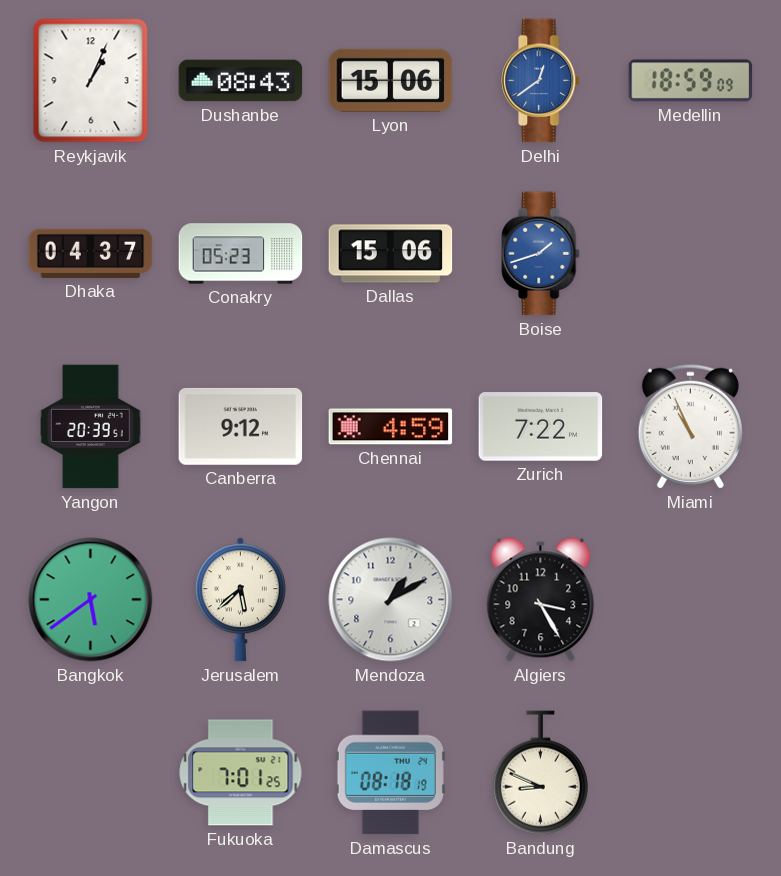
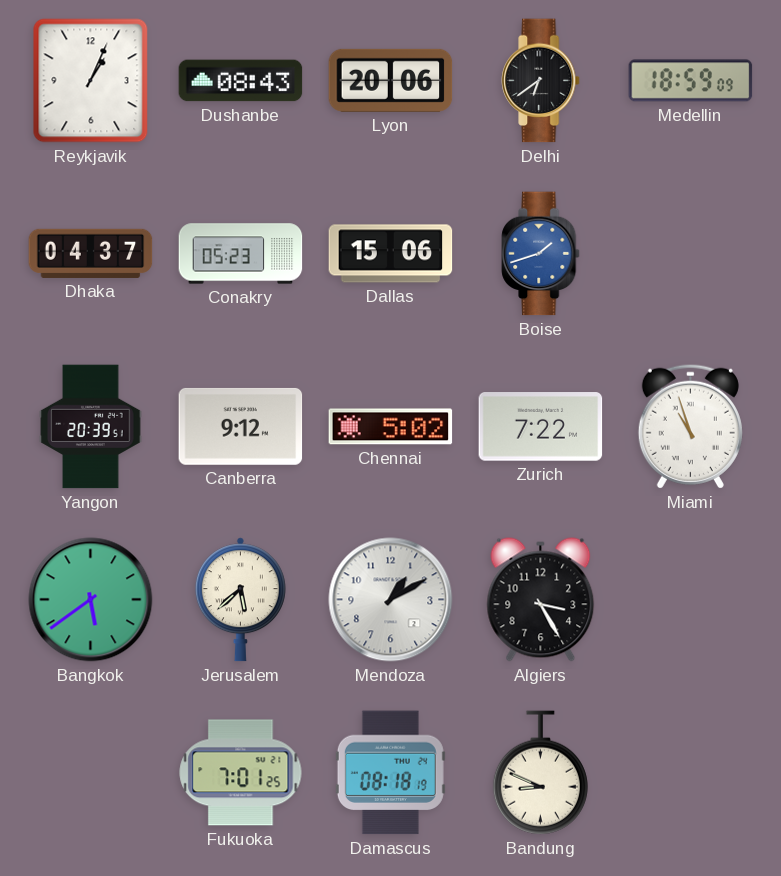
Lyon: 15:06 -> 20:06
Delhi: 12:39 -> 6:39
Delhi dial: blue -> black
Chennai: 4:59 -> 5:02
Miami: 10:56 -> 10:57
